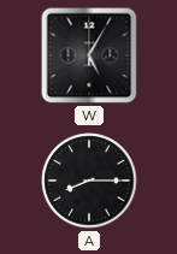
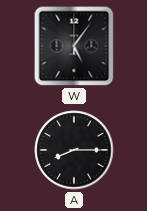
W: 5:05 -> 5:06
